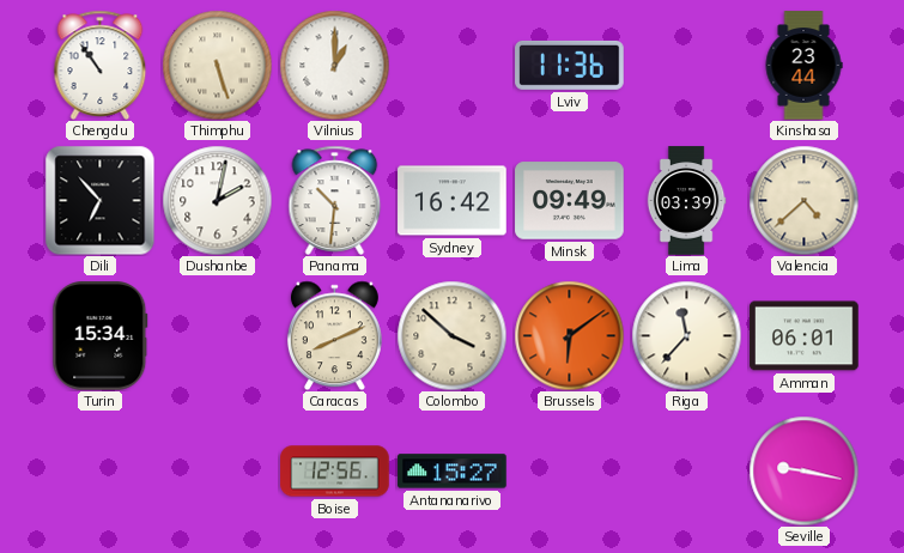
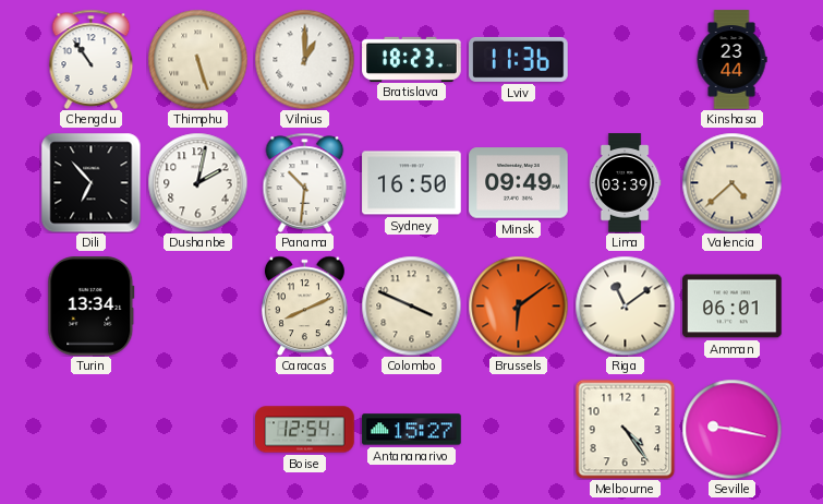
Bratislava: none -> 18:23
Sydney: 16:42 -> 16:50
Turin: 15:34 -> 13:34
Colombo: 3:52 -> 3:49
Riga: 11:37 -> 11:09
Boise: 12:56 -> 12:54
Melbourne: none -> 4:24
